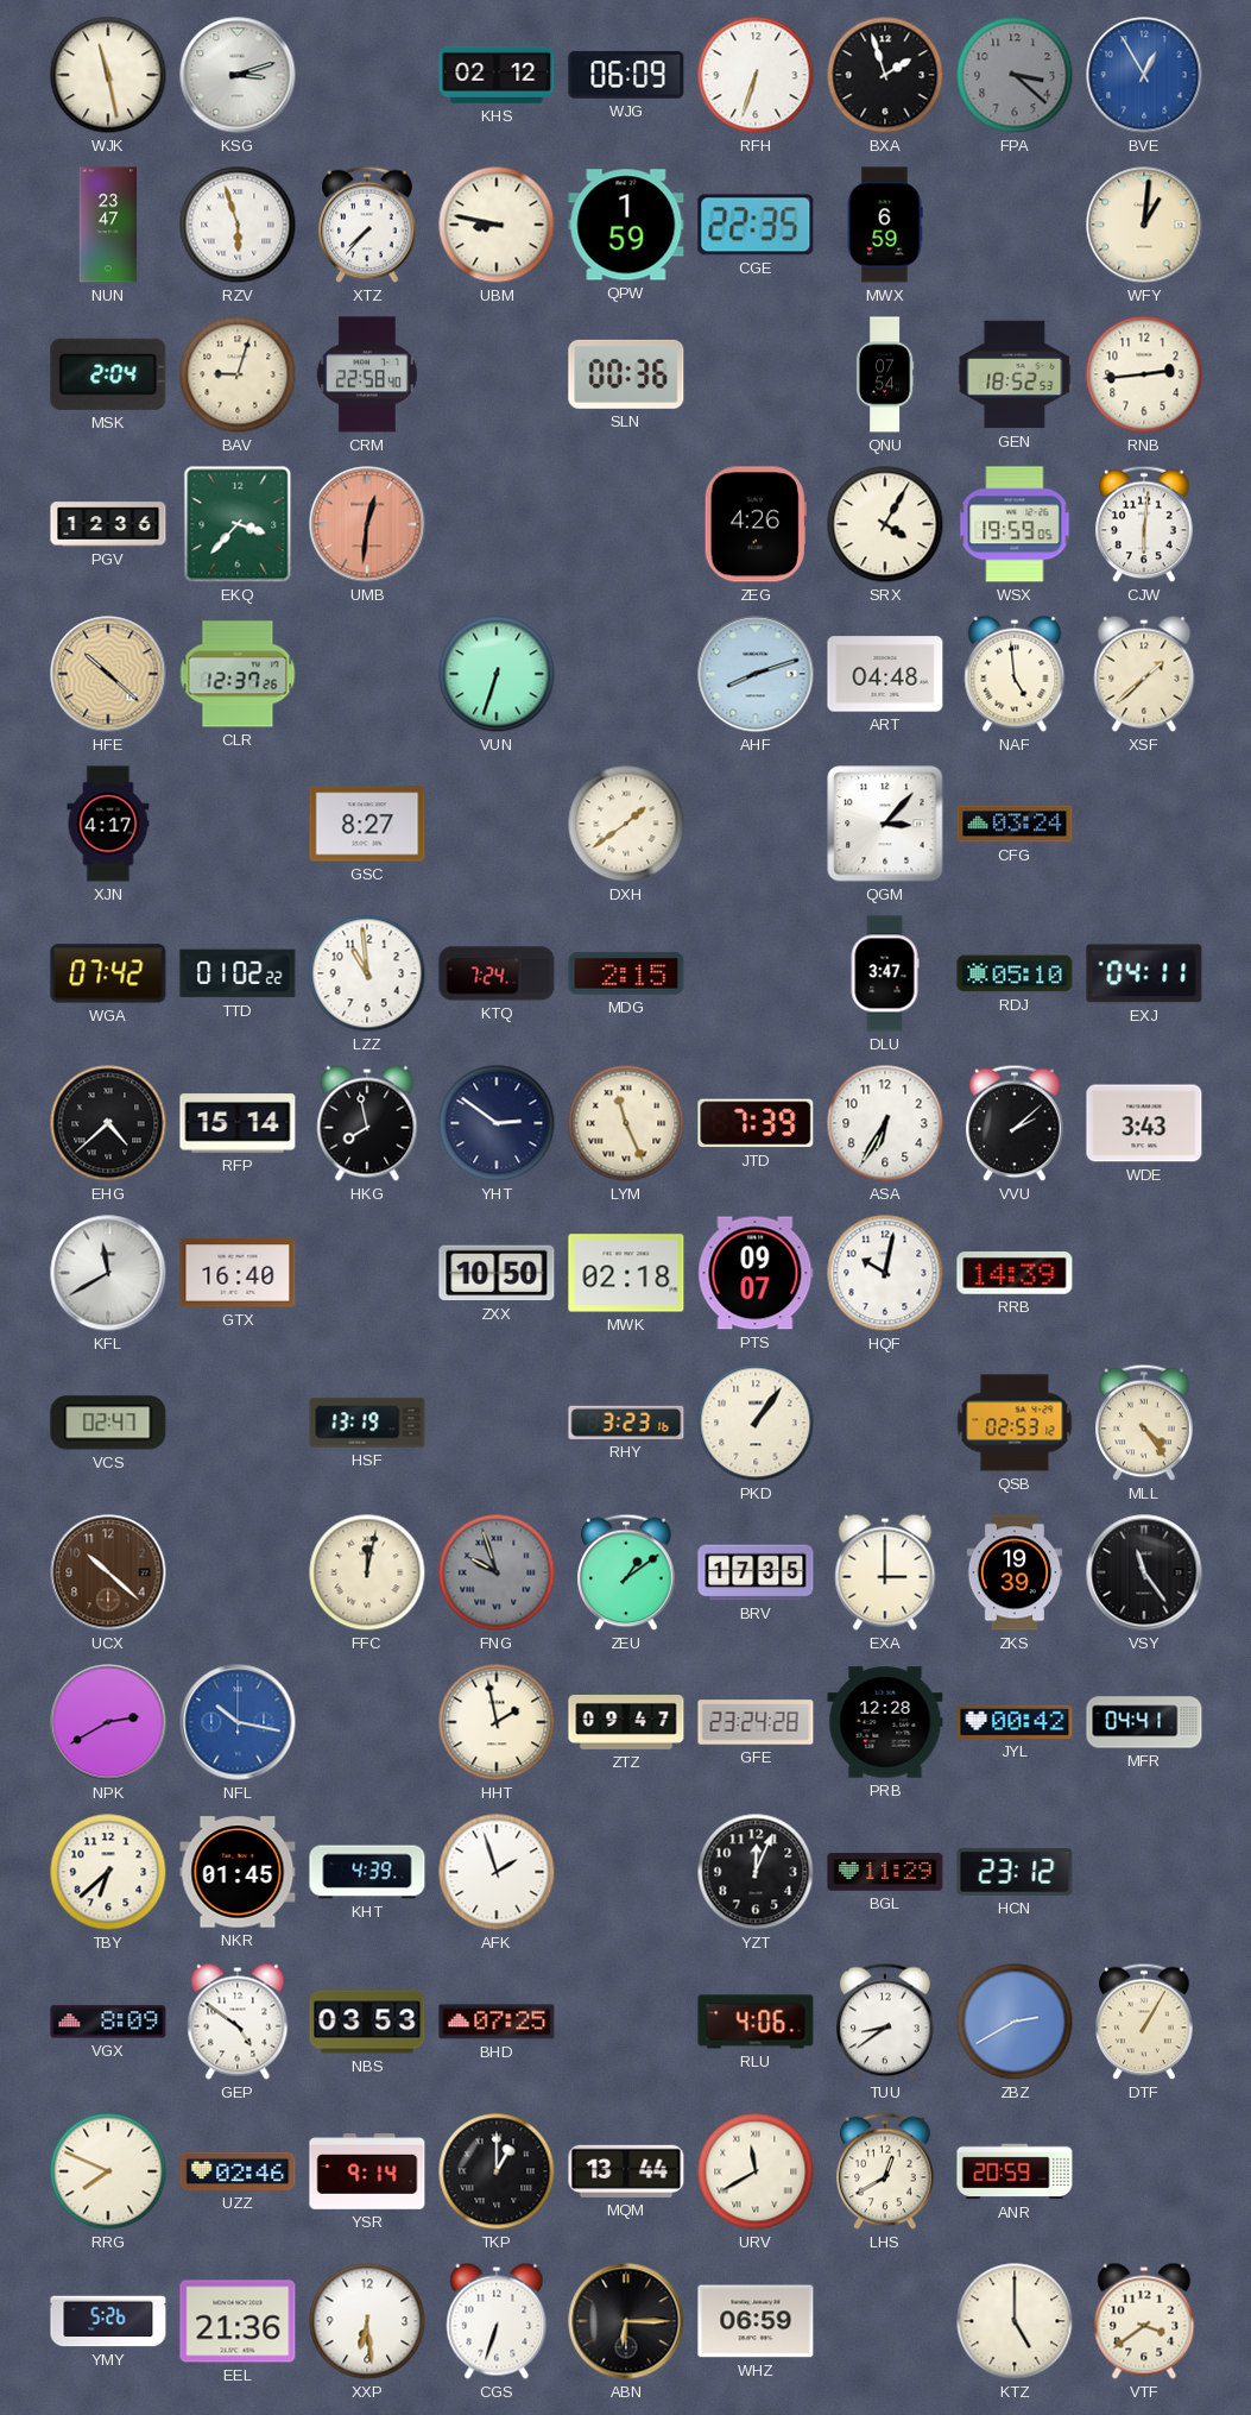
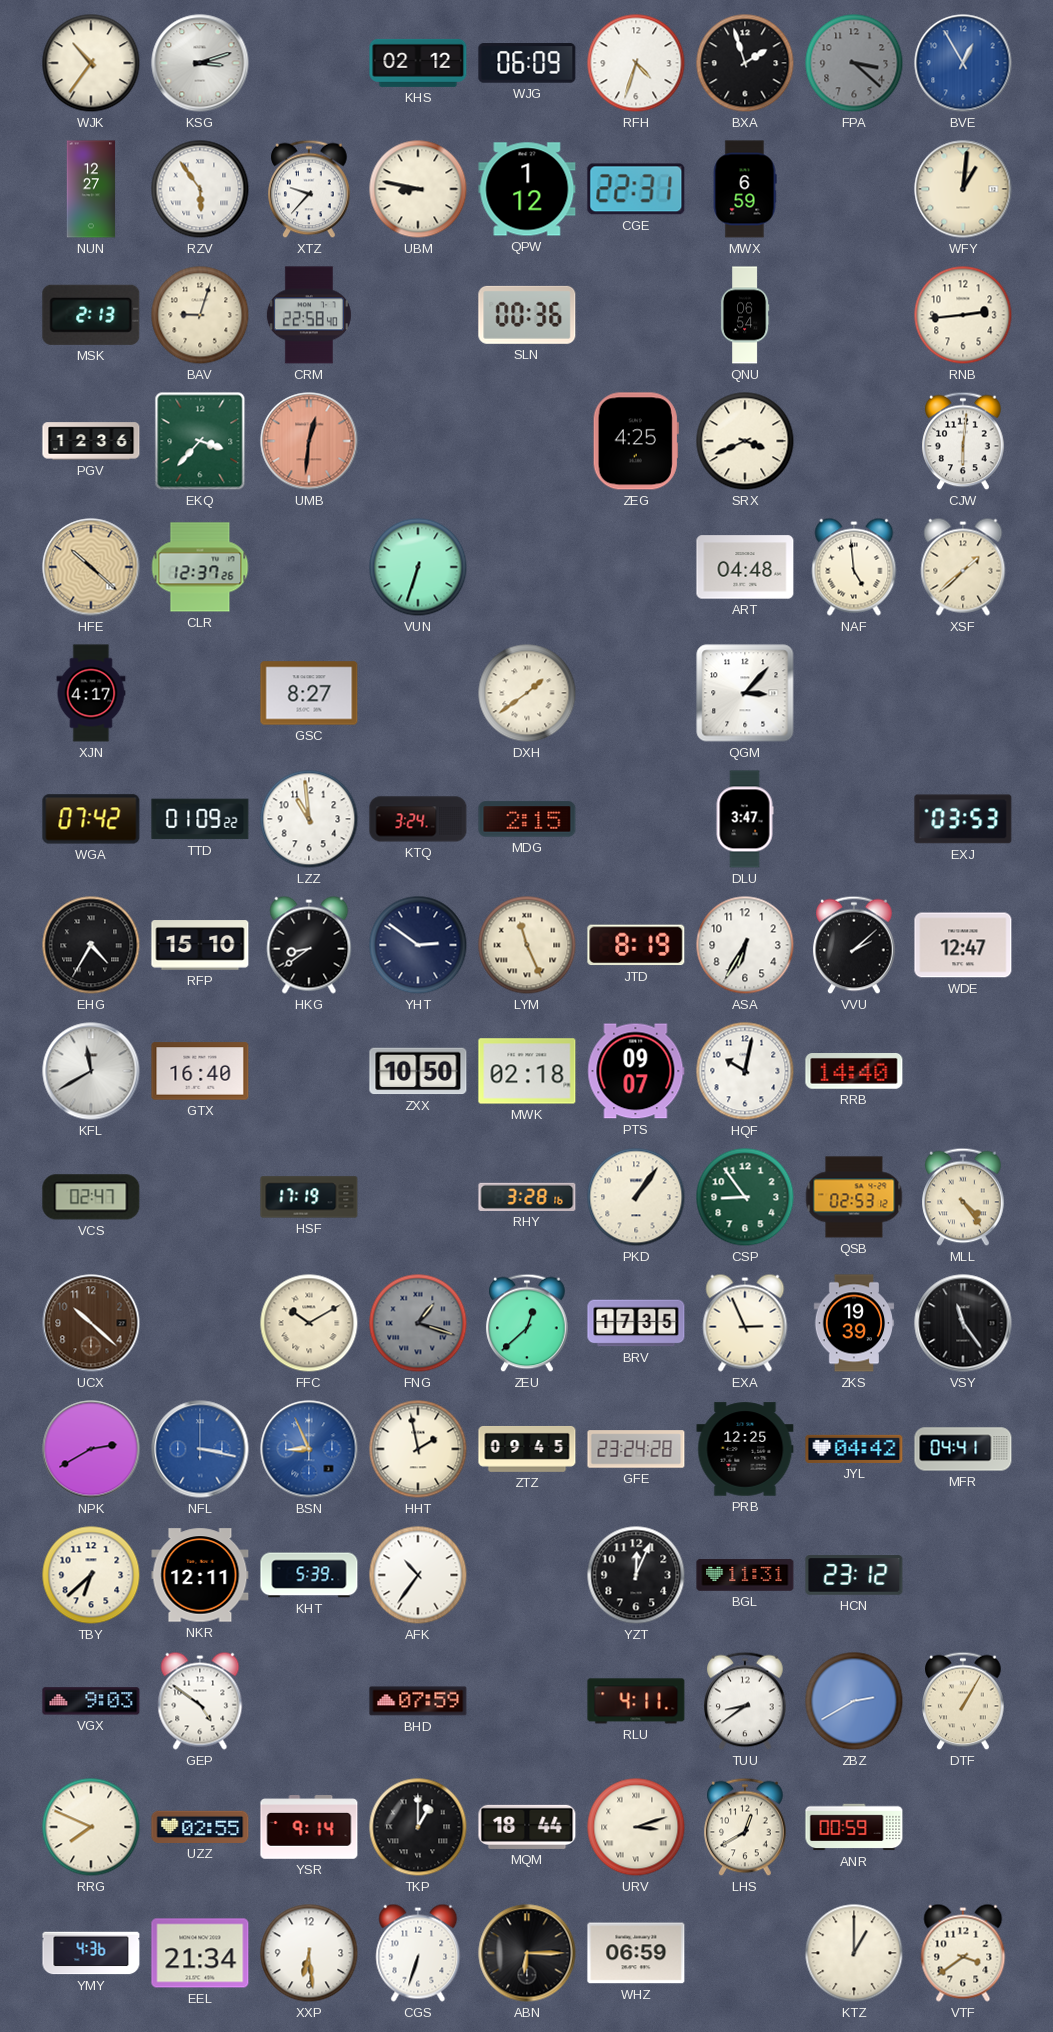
WJK: 11:28 -> 10:36
RFH: 6:33 -> 4:33
NUN: 23:47 -> 12:27
RZV: 5:57 -> 5:54
XTZ: 7:37 -> 9:37
QPW: 1:59 -> 1:12
CGE: 22:35 -> 22:31
MSK: 2:04 -> 2:13
QNU: 07:54 -> 06:54
GEN: 18:52 -> none
ZEG: 4:26 -> 4:25
SRX: 4:05 -> 3:41
WSX: 19:59 -> none
AHF: 8:12 -> none
CFG: 03:24 -> none
TTD: 01:02 -> 01:09
KTQ: 7:24 -> 3:24
RDJ: 05:10 -> none
EXJ: 04:11 -> 03:53
EHG: 4:38 -> 4:35
RFP: 15:14 -> 15:10
HKG: 7:58 -> 8:39
JTD: 7:39 -> 8:19
WDE: 3:43 -> 12:47
RRB: 14:39 -> 14:40
HSF: 13:19 -> 17:19
RHY: 3:23 -> 3:28
CSP: none -> 8:54
FFC: 12:02 -> 10:10
FNG: 9:57 -> 1:18
ZEU: 1:09 -> 12:38
EXA: 3:00 -> 2:56
NFL: 10:17 -> 3:17
BSN: none -> 8:56
ZTZ: 09:47 -> 09:45
PRB: 12:28 -> 12:25
JYL: 00:42 -> 04:42
NKR: 01:45 -> 12:11
KHT: 4:39 -> 5:39
AFK: 1:57 -> 10:36
BGL: 11:29 -> 11:31
VGX: 8:09 -> 9:03
NBS: 03:53 -> none
BHD: 07:25 -> 07:59
RLU: 4:06 -> 4:11
UZZ: 02:46 -> 02:55
MQM: 13:44 -> 18:44
URV: 11:40 -> 3:12
ANR: 20:59 -> 00:59
YMY: 5:26 -> 4:36
EEL: 21:36 -> 21:34
KTZ: 5:00 -> 1:00
